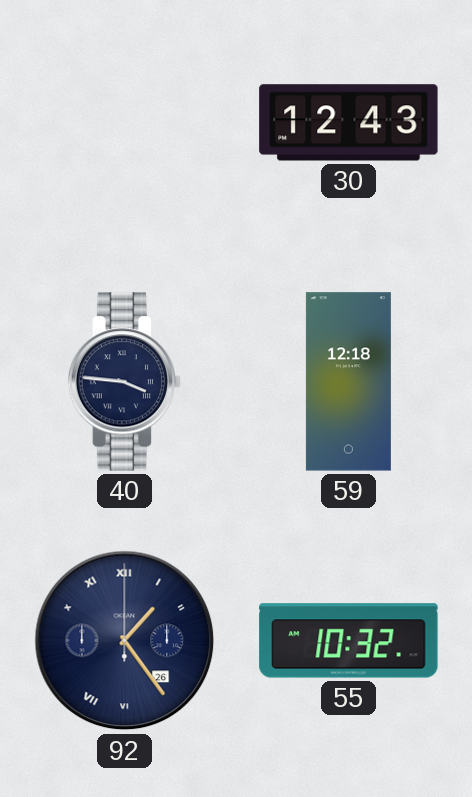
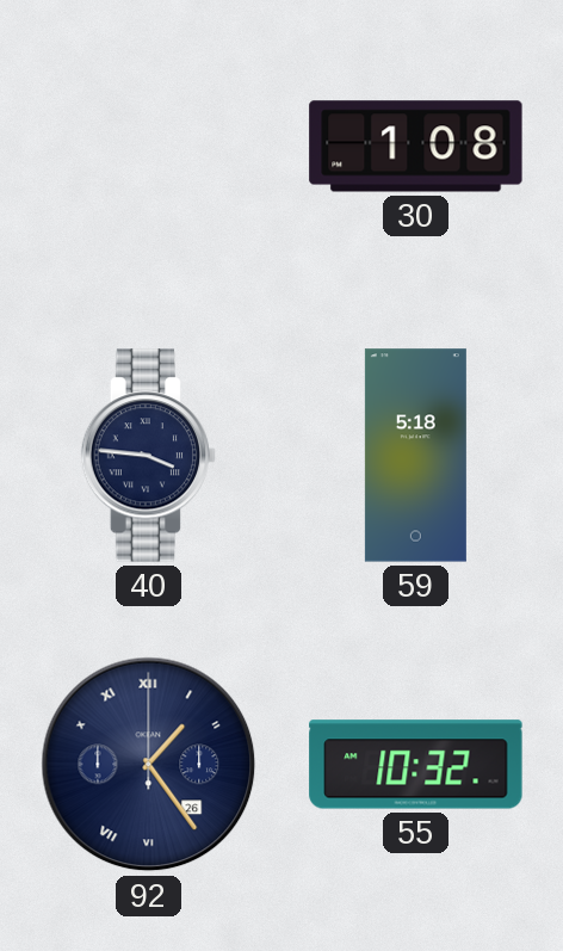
30: 12:43 -> 1:08
59: 12:18 -> 5:18
